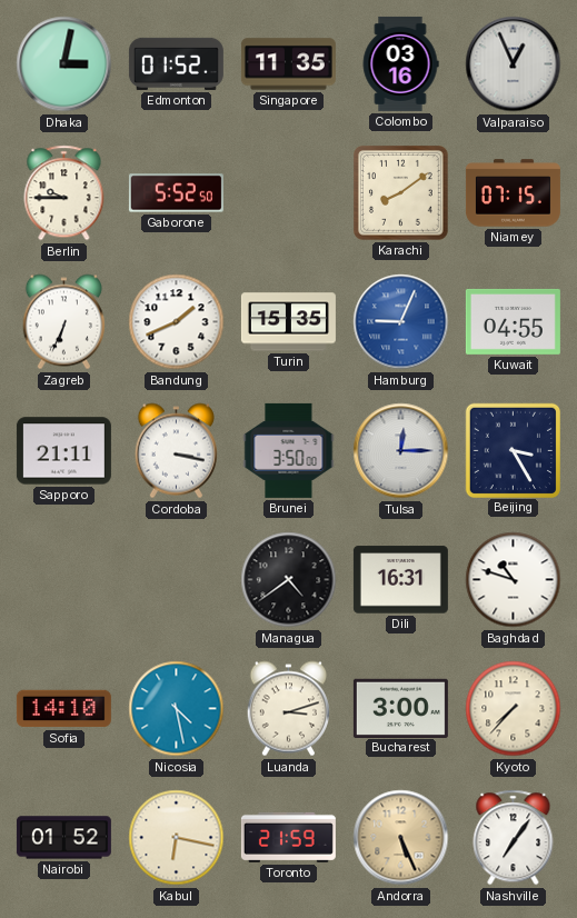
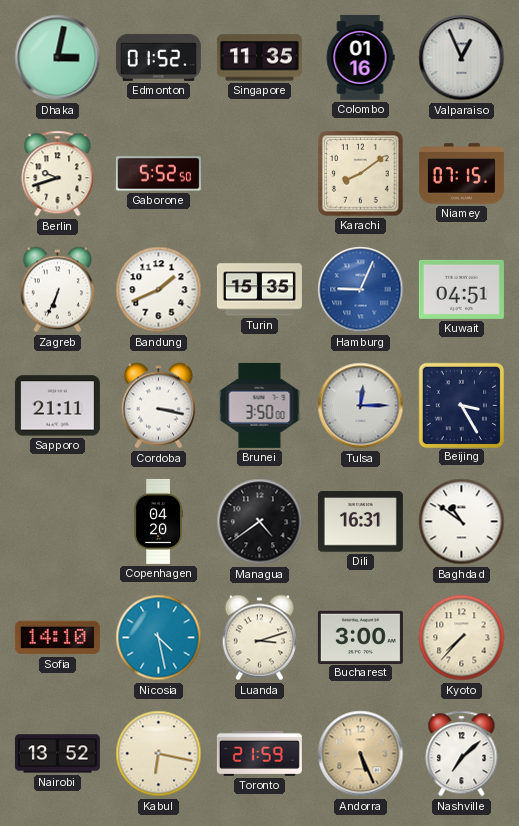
Colombo: 03:16 -> 01:16
Berlin: 9:45 -> 9:42
Kuwait: 04:55 -> 04:51
Copenhagen: none -> 04:20
Baghdad: 10:48 -> 10:51
Nairobi: 01:52 -> 13:52
Nashville: 7:06 -> 7:08
